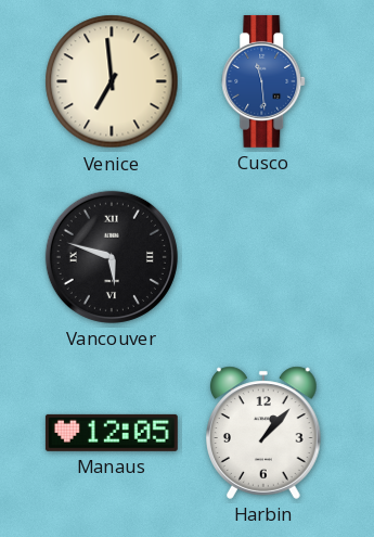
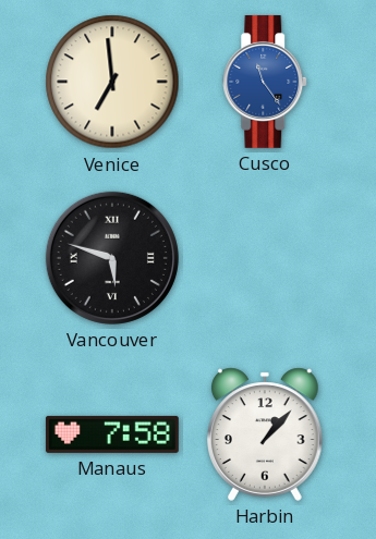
Cusco: 11:29 -> 11:24
Manaus: 12:05 -> 7:58
